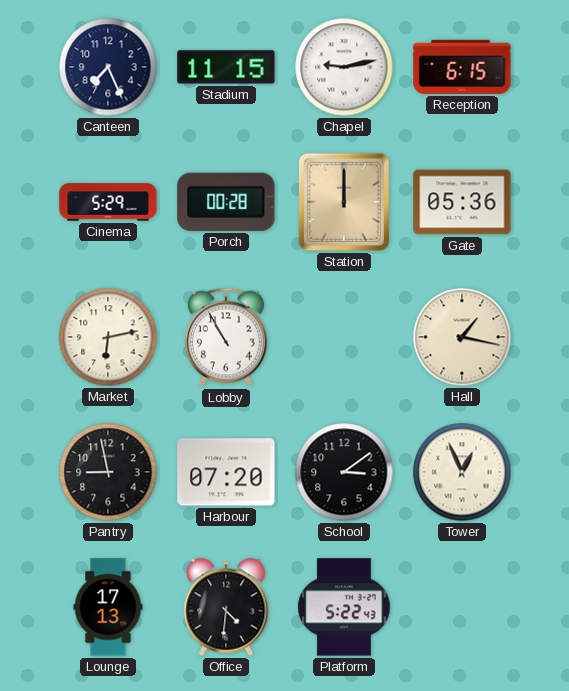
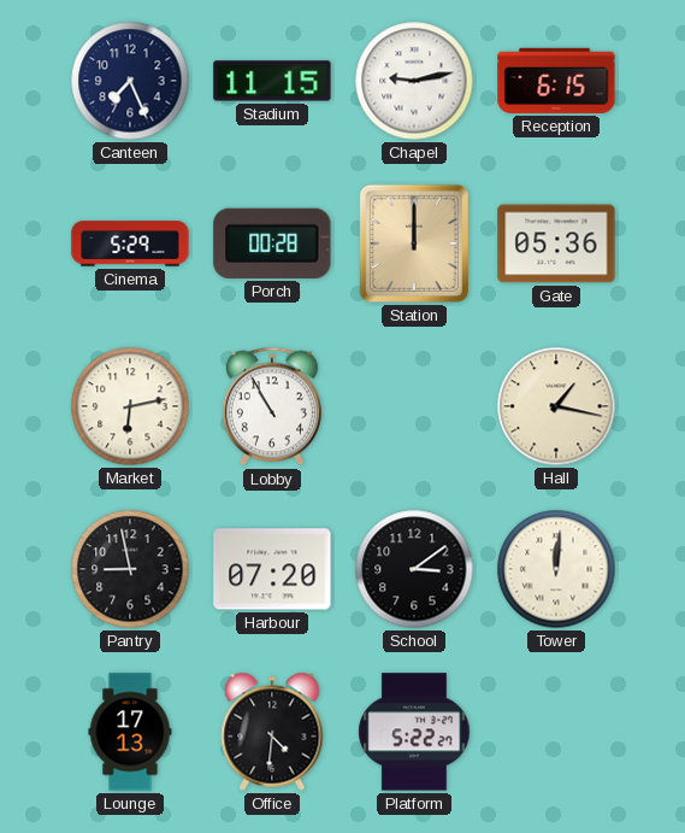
Tower: 12:56 -> 12:01
Platform: 5:22:43 -> 5:22:27
